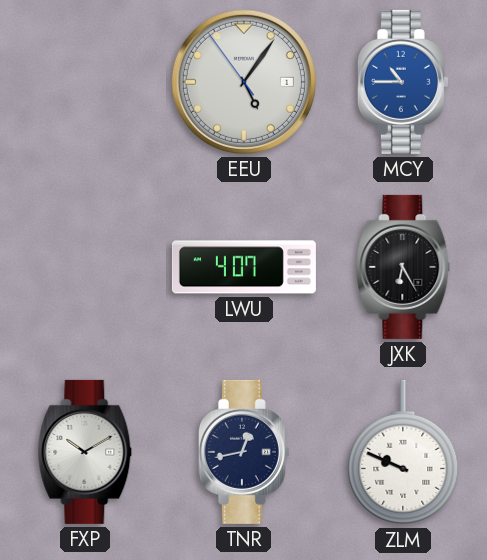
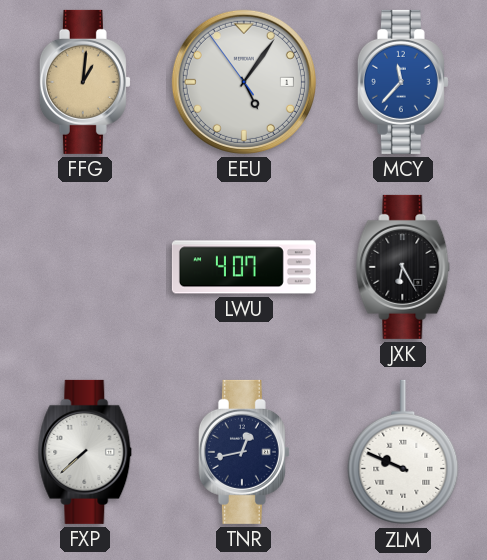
FFG: none -> 1:01
MCY: 10:45 -> 11:37
FXP: 10:10 -> 7:38
